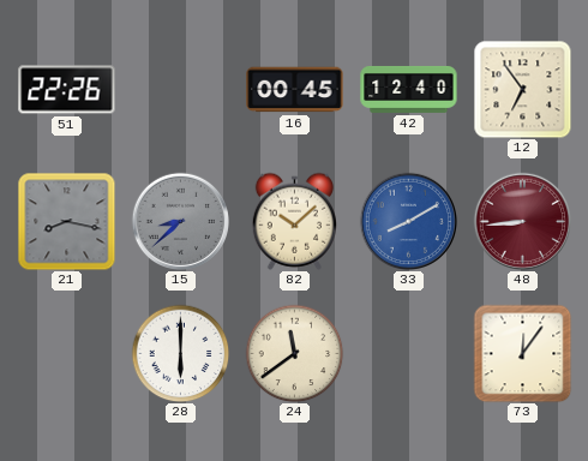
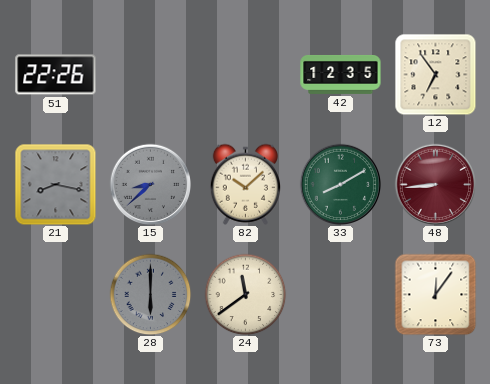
16: 00:45 -> none
42: 12:40 -> 12:35
33 dial: blue -> green
28 dial: white -> grey
